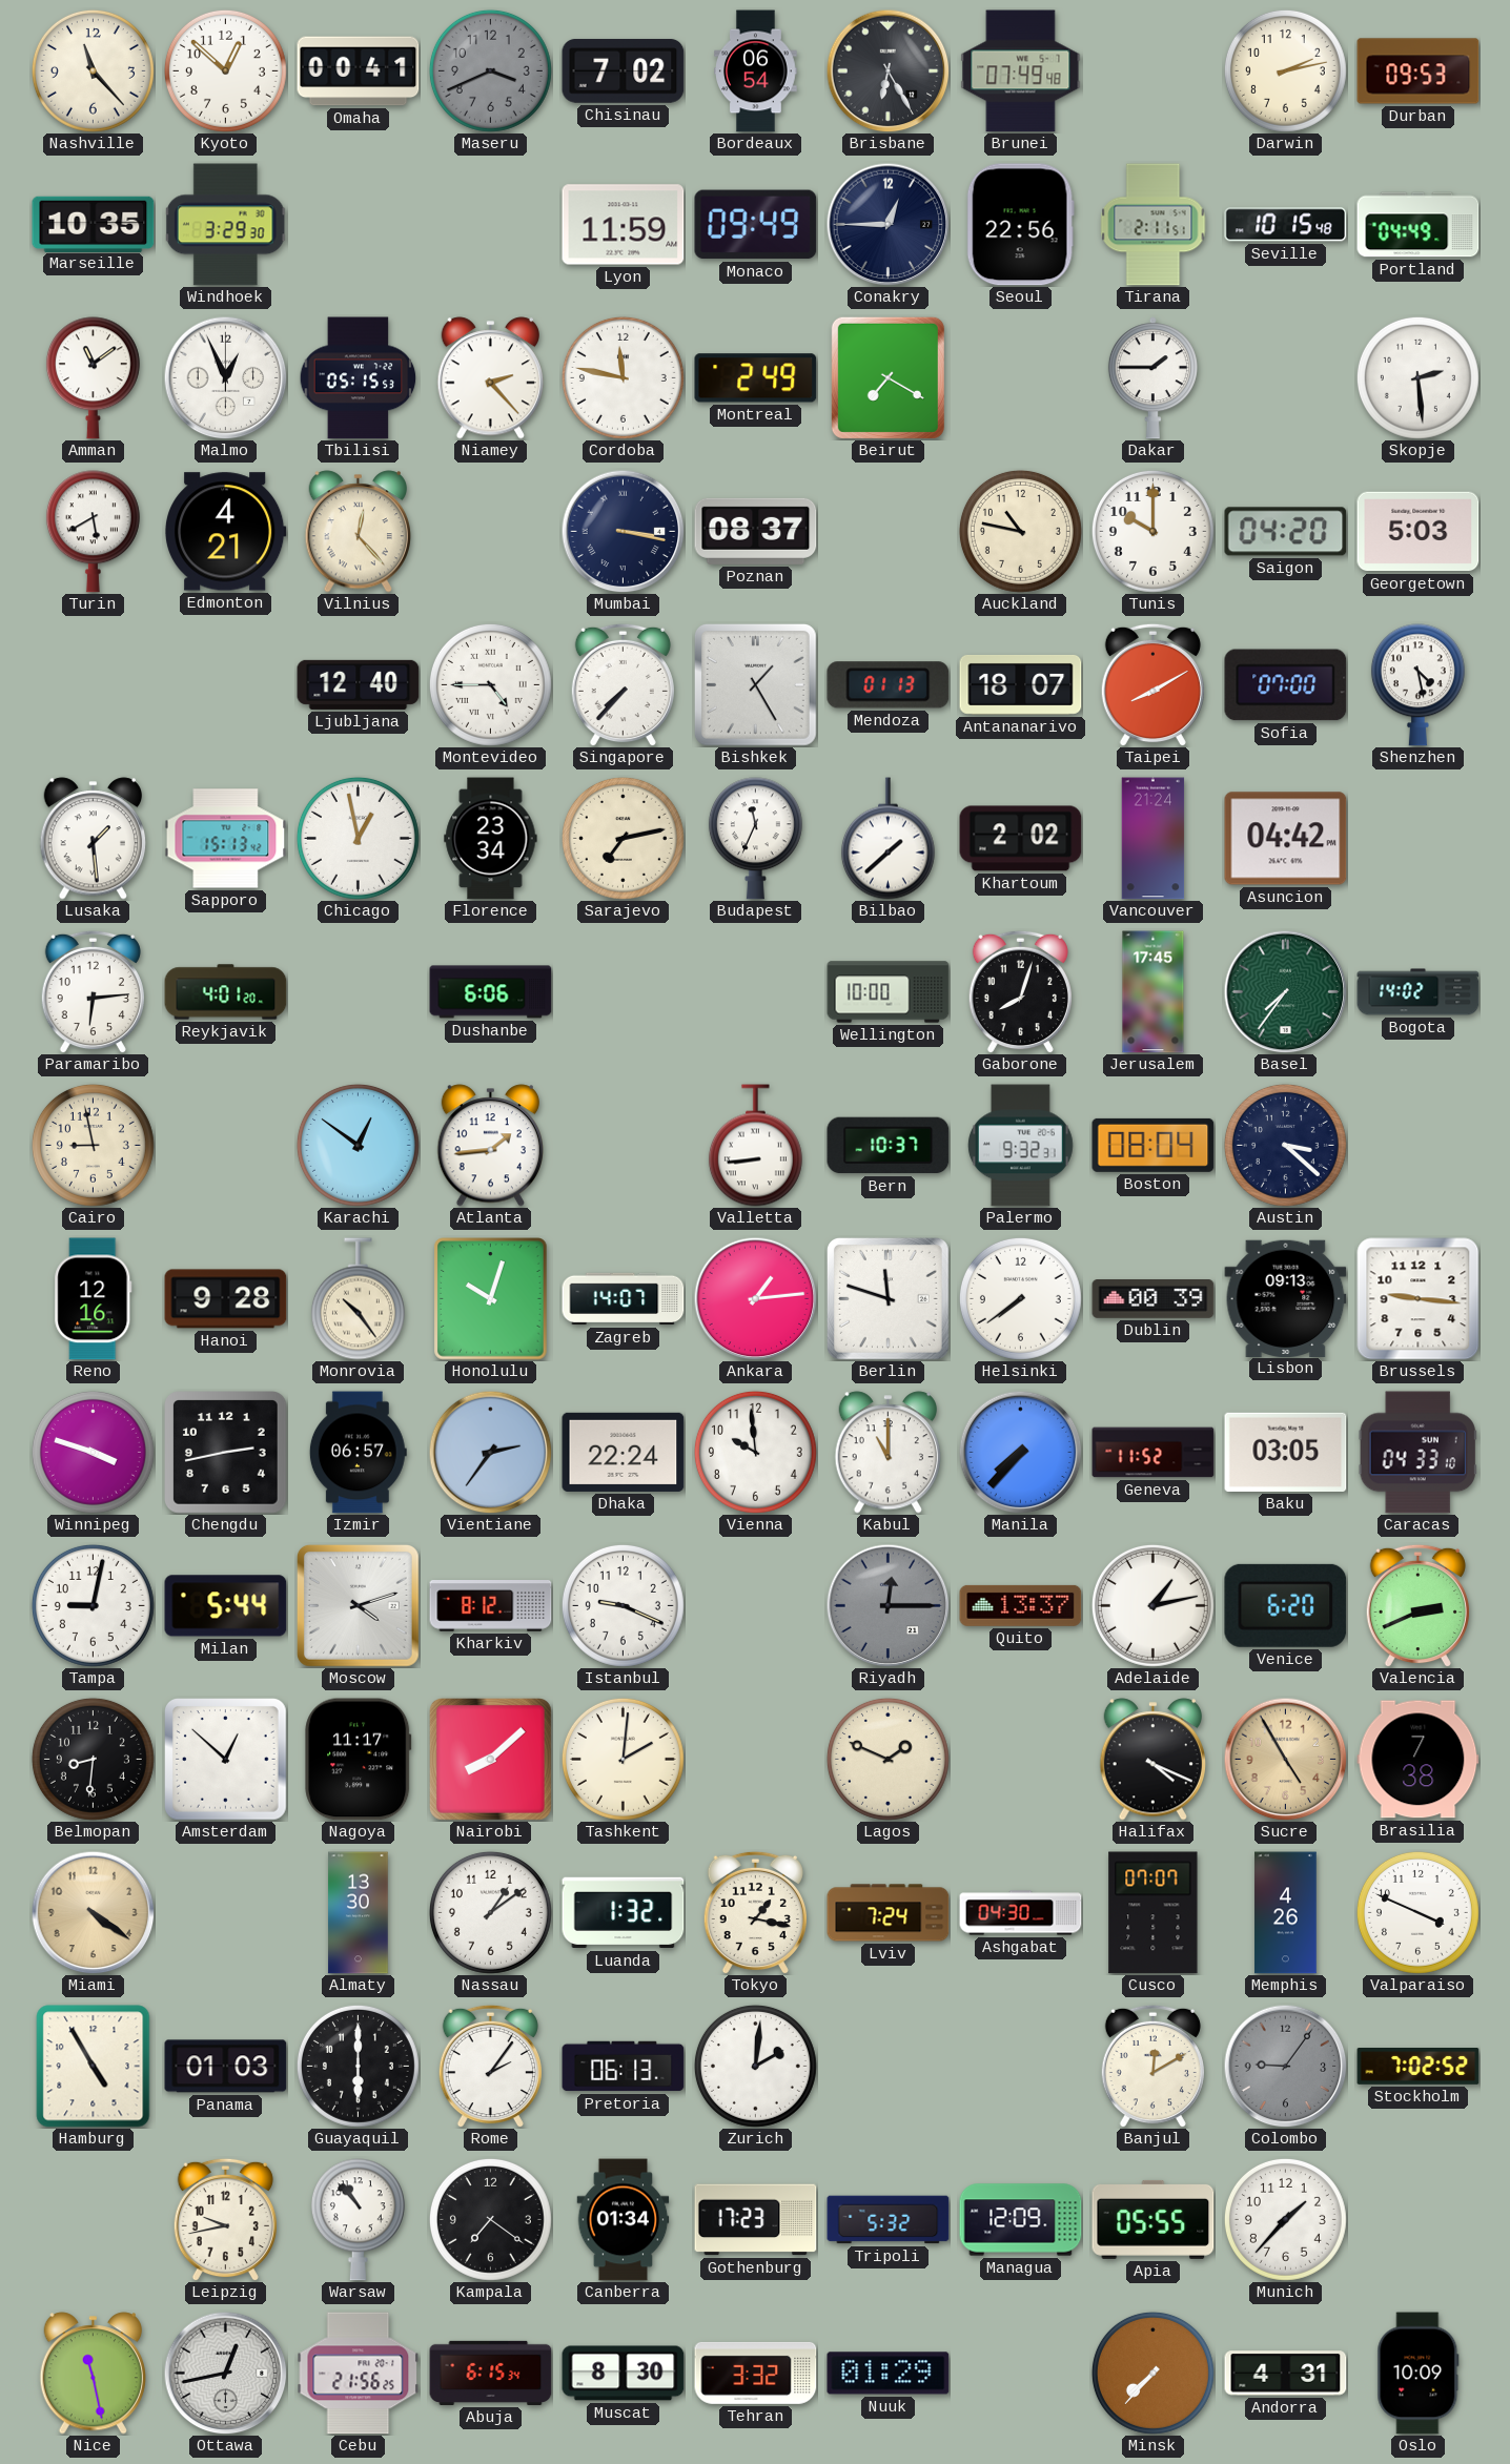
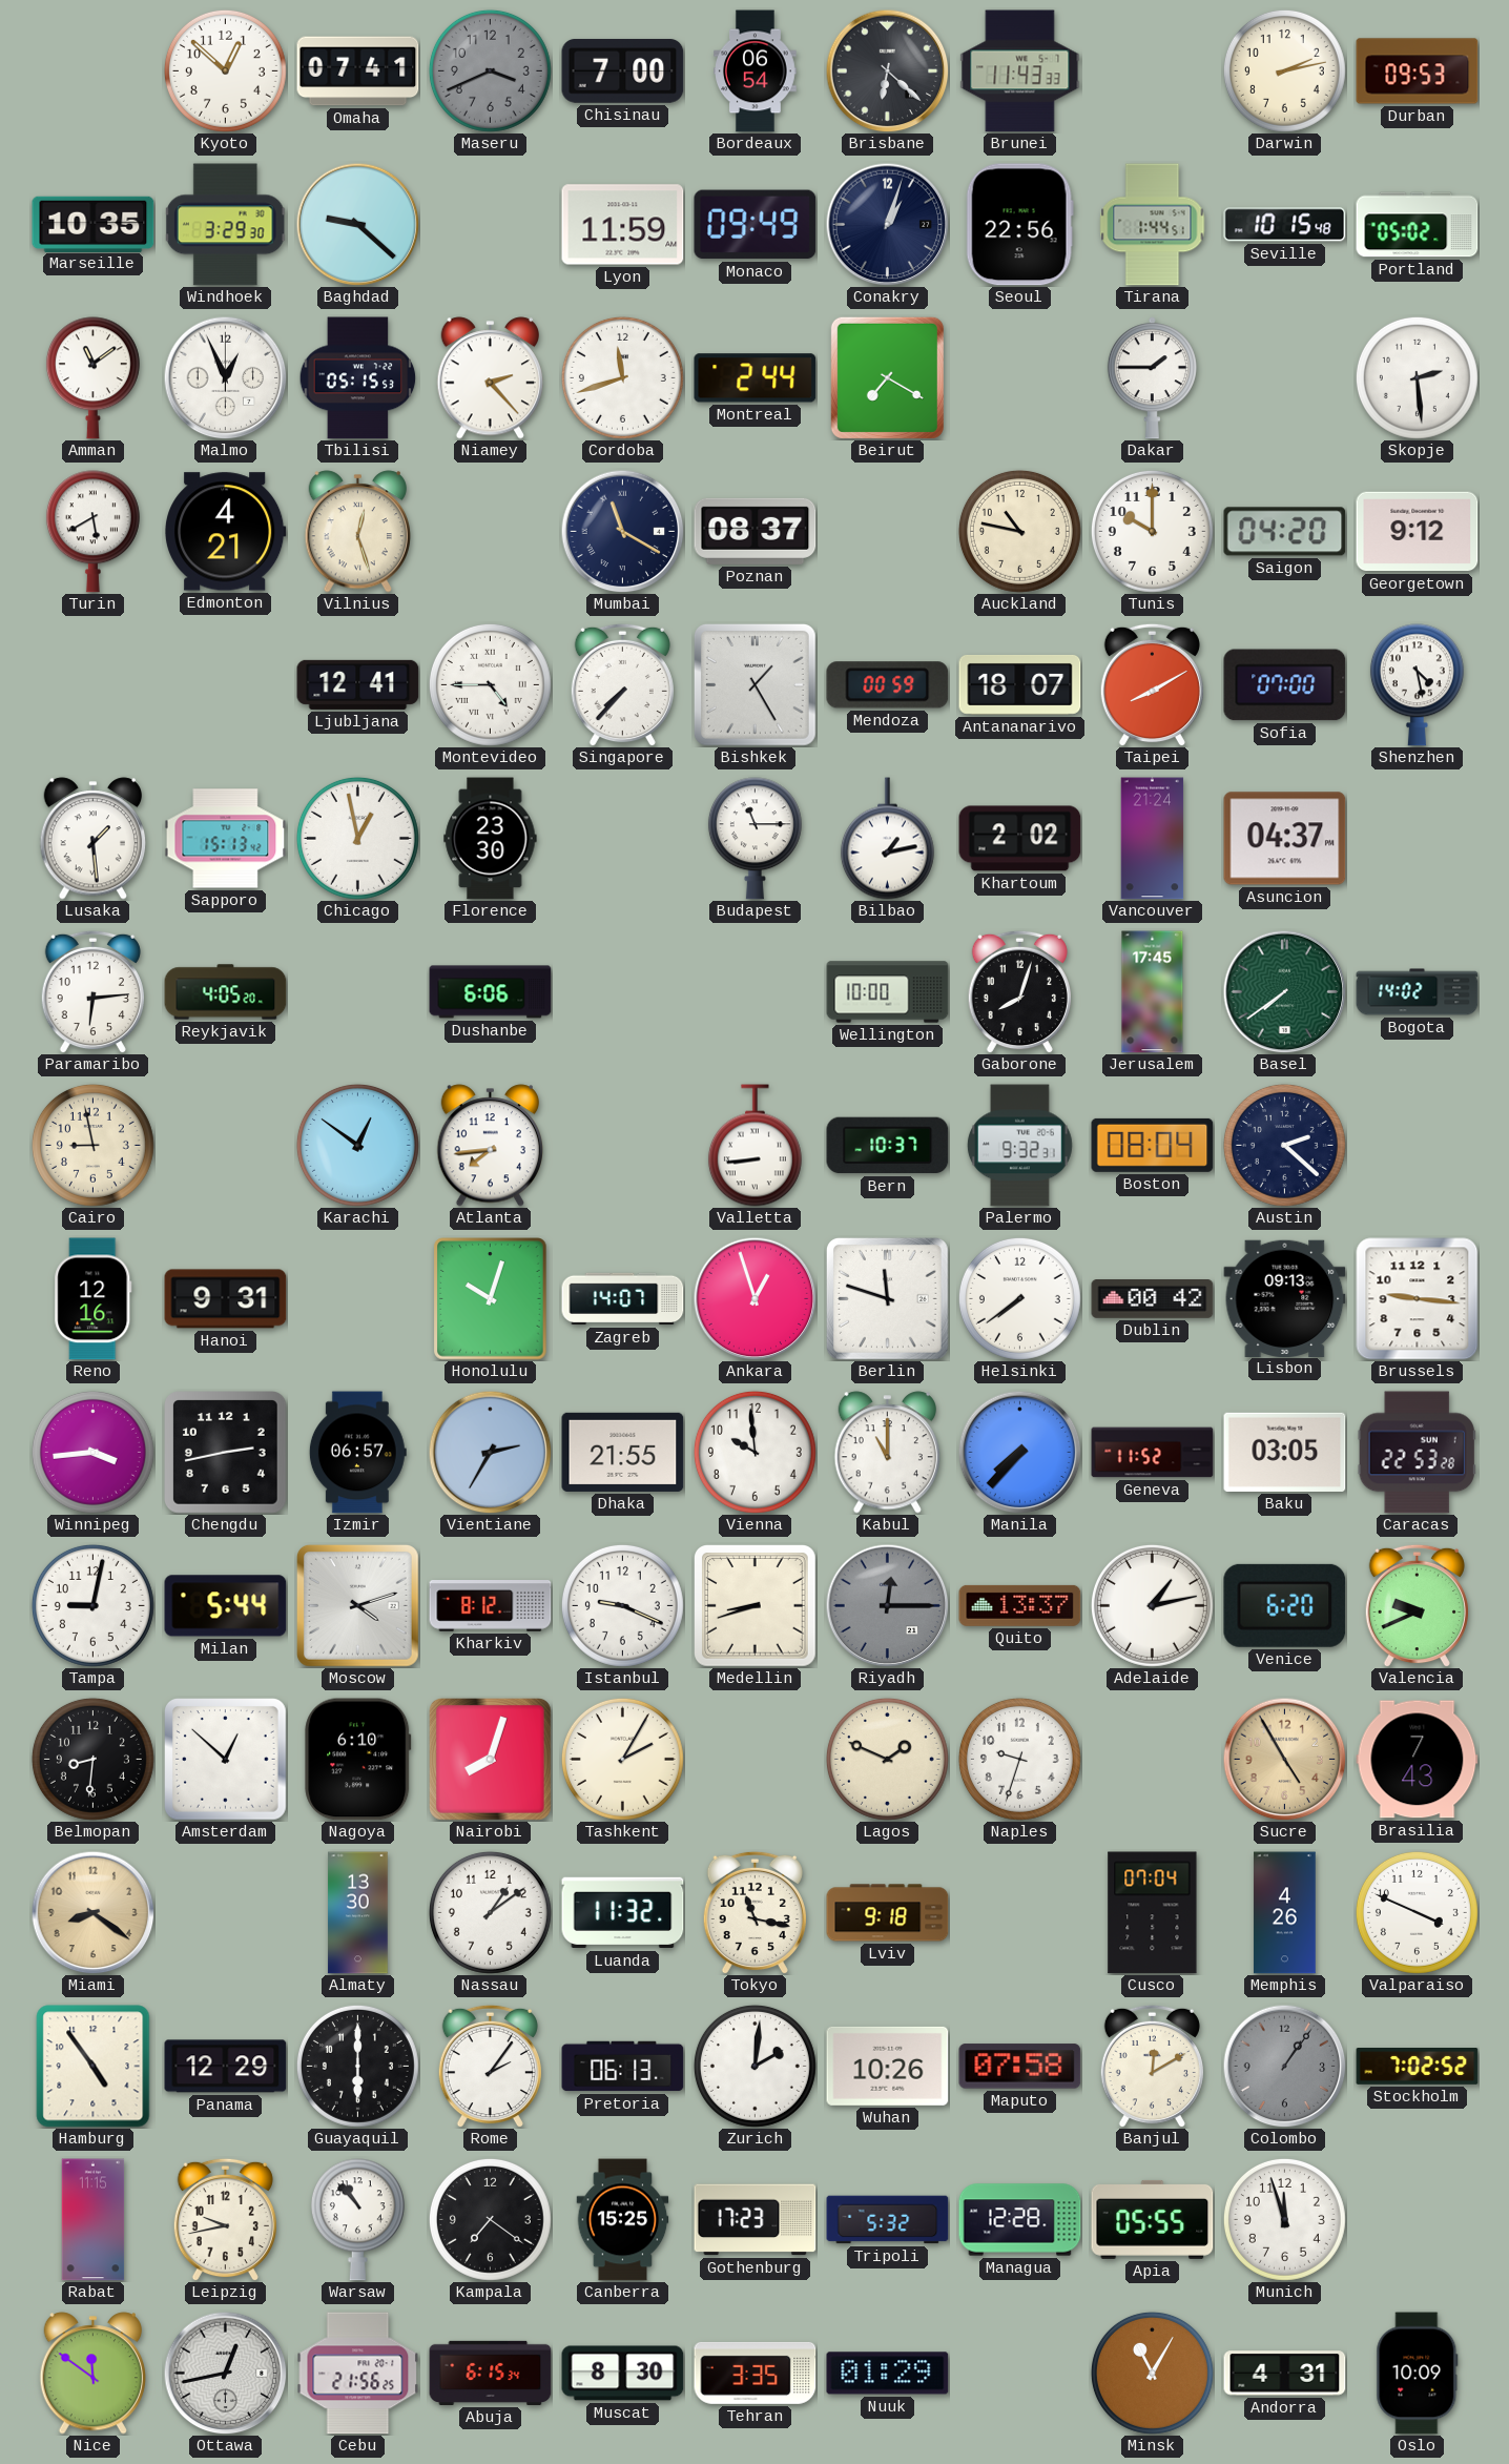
Nashville: 11:23 -> none
Omaha: 00:41 -> 07:41
Chisinau: 7:02 -> 7:00
Brisbane: 6:25 -> 6:22
Brunei: 07:49 -> 11:43
Baghdad: none -> 9:22
Conakry: 12:45 -> 1:03
Tirana: 2:11 -> 1:44
Portland: 04:49 -> 05:02
Cordoba: 11:47 -> 11:42
Montreal: 2:49 -> 2:44
Vilnius: 12:23 -> 12:27
Mumbai: 3:17 -> 11:20
Georgetown: 5:03 -> 9:12
Ljubljana: 12:40 -> 12:41
Mendoza: 01:13 -> 00:59
Florence: 23:34 -> 23:30
Sarajevo: 7:13 -> none
Budapest: 11:34 -> 11:15
Bilbao: 1:38 -> 1:13
Asuncion: 04:42 -> 04:37
Reykjavik: 4:01 -> 4:05
Basel: 7:36 -> 7:39
Atlanta: 1:44 -> 7:44
Austin: 3:22 -> 2:22
Hanoi: 9:28 -> 9:31
Monrovia: 10:24 -> none
Ankara: 1:14 -> 12:57
Dublin: 00:39 -> 00:42
Winnipeg: 3:48 -> 3:44
Vientiane: 2:36 -> 2:35
Dhaka: 22:24 -> 21:55
Caracas: 04:33 -> 22:53
Medellin: none -> 8:42
Valencia: 2:41 -> 9:41
Nagoya: 11:17 -> 6:10
Nairobi: 8:08 -> 8:03
Tashkent: 2:01 -> 2:05
Naples: none -> 9:33
Halifax: 4:19 -> none
Brasilia: 7:38 -> 7:43
Miami: 4:21 -> 8:21
Luanda: 1:32 -> 11:32
Tokyo: 1:17 -> 11:17
Lviv: 7:24 -> 9:18
Ashgabat: 04:30 -> none
Cusco: 07:07 -> 07:04
Hamburg: 4:55 -> 4:54
Panama: 01:03 -> 12:29
Wuhan: none -> 10:26
Maputo: none -> 07:58
Colombo: 9:06 -> 1:06
Rabat: none -> 11:15
Canberra: 01:34 -> 15:25
Managua: 12:09 -> 12:28
Munich: 1:37 -> 11:57
Nice: 11:28 -> 11:51
Tehran: 3:32 -> 3:35
Minsk: 7:37 -> 11:05
